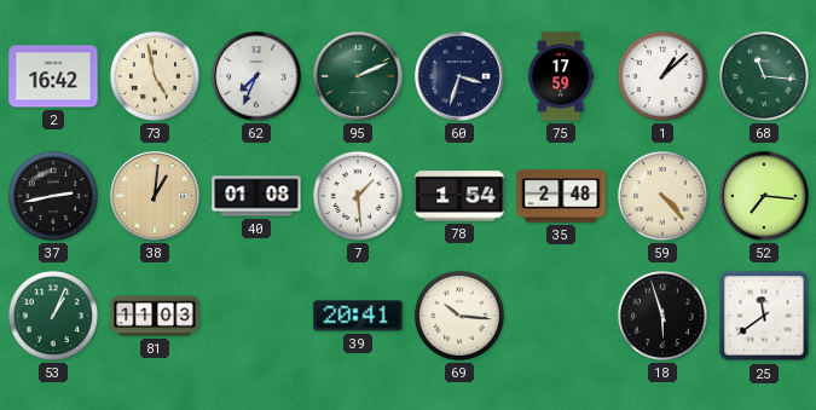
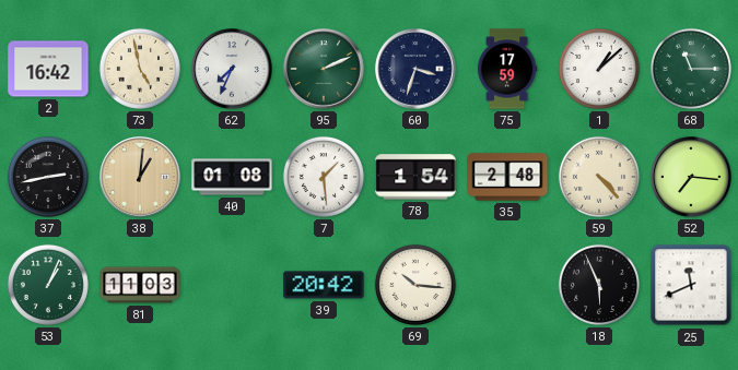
68: 11:16 -> 11:15
39: 20:41 -> 20:42
18: 5:57 -> 5:56
25: 11:39 -> 11:41
